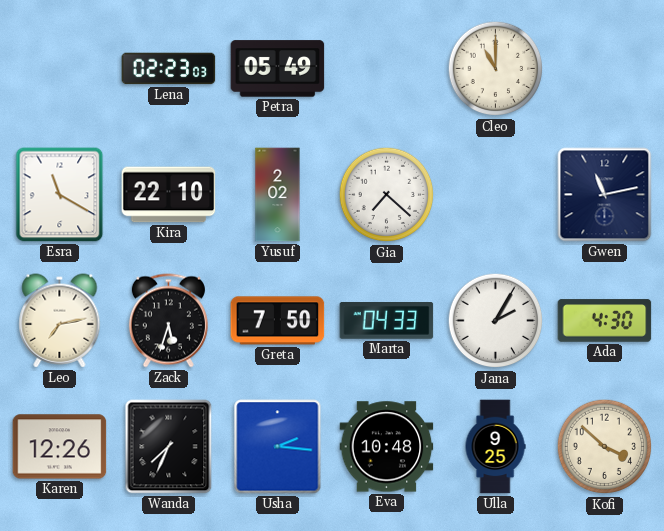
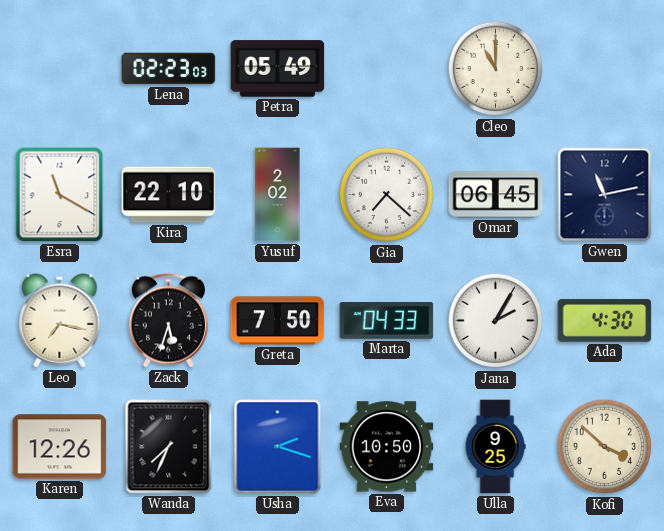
Omar: none -> 06:45
Leo: 7:13 -> 7:17
Usha: 2:16 -> 2:18
Eva: 10:48 -> 10:50
